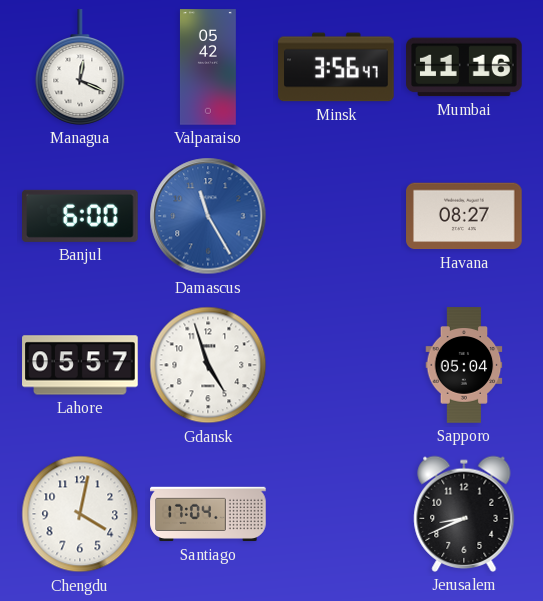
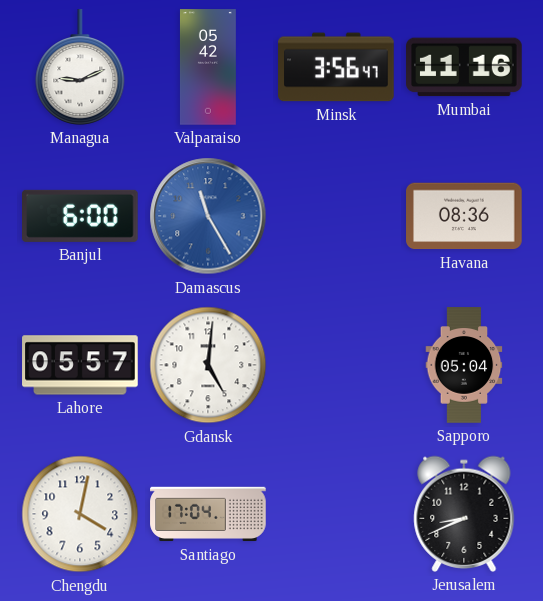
Managua: 12:19 -> 9:11
Havana: 08:27 -> 08:36
Gdansk: 4:57 -> 5:01
